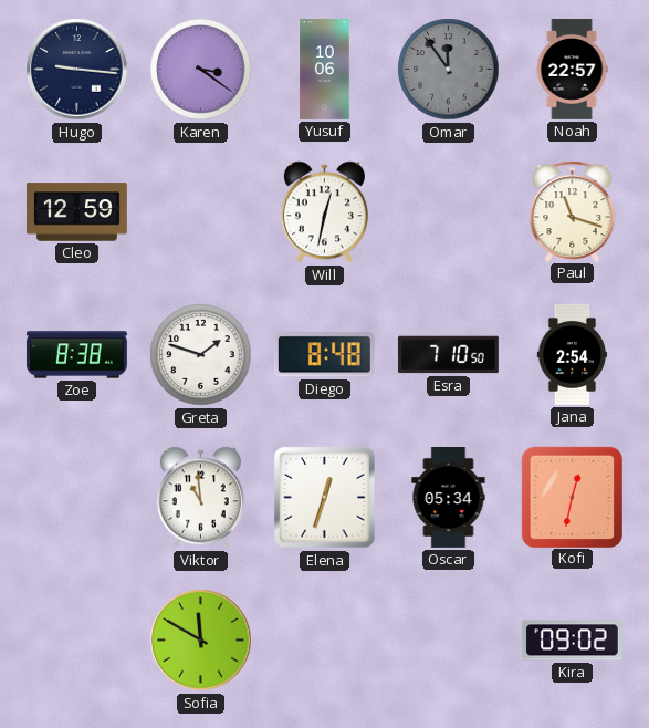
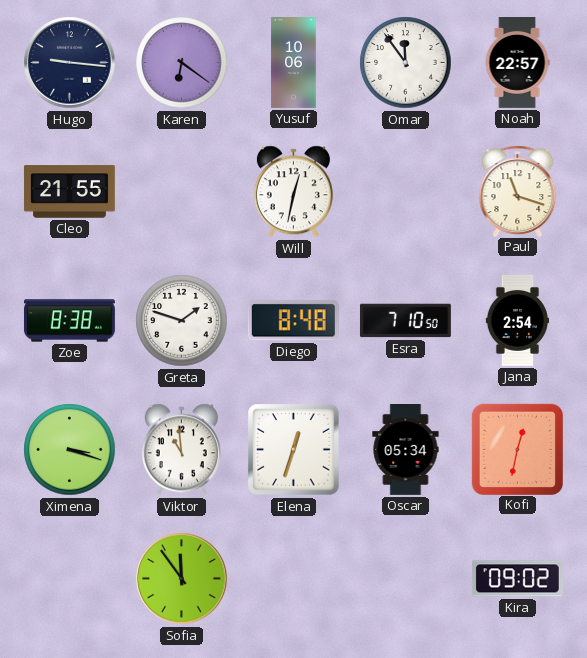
Karen: 3:21 -> 6:21
Omar dial: grey -> white
Cleo: 12:59 -> 21:55
Ximena: none -> 3:18
Sofia: 11:50 -> 11:54
